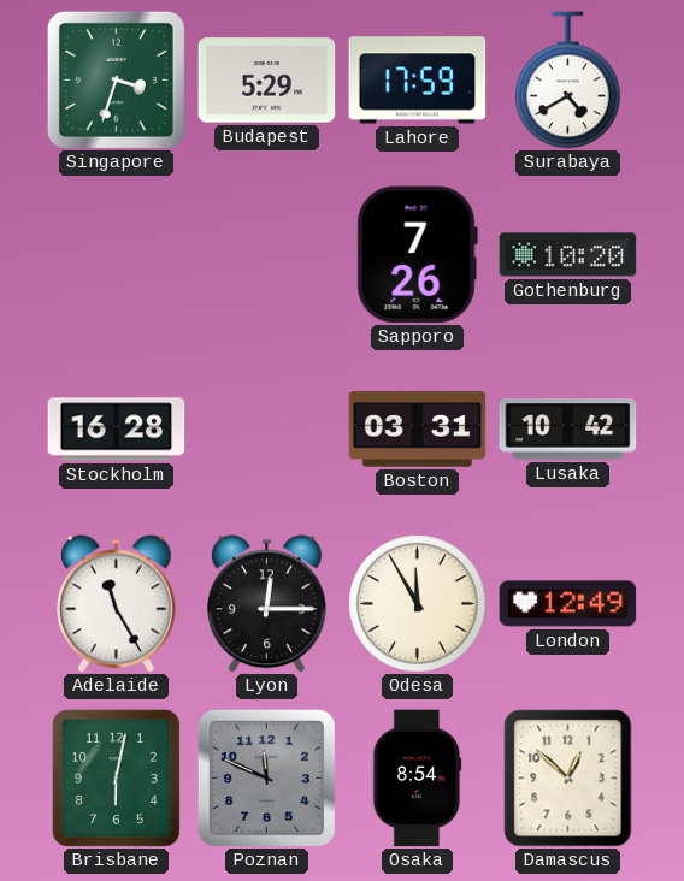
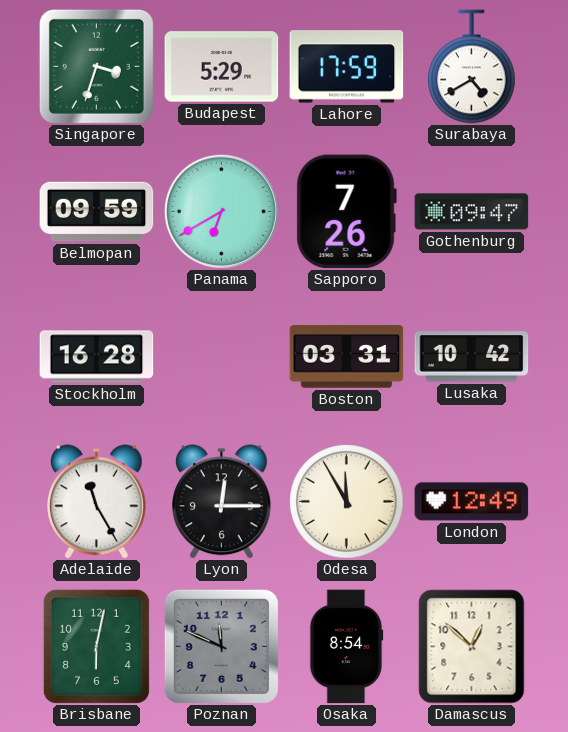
Belmopan: none -> 09:59
Panama: none -> 6:40
Gothenburg: 10:20 -> 09:47
